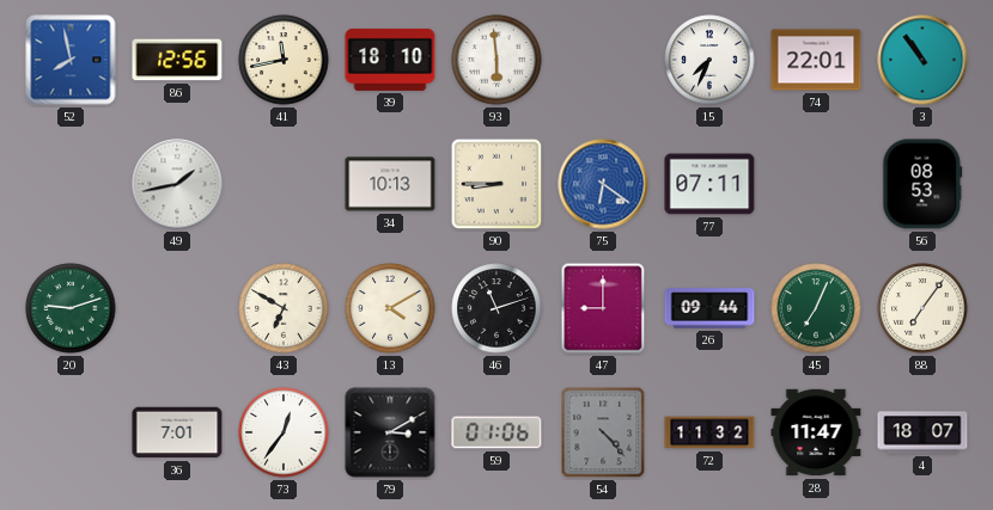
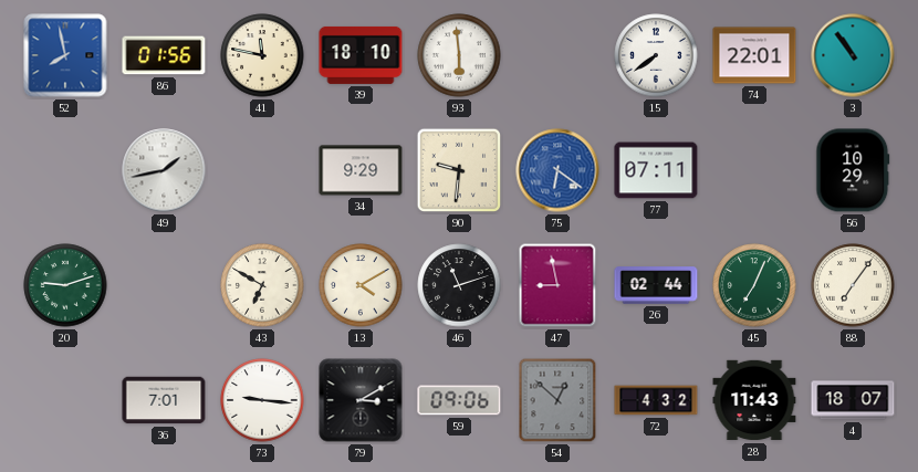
86: 12:56 -> 01:56
41: 11:43 -> 11:47
15: 7:34 -> 7:39
34: 10:13 -> 9:29
90: 8:45 -> 9:31
56: 08:53 -> 10:29
47: 9:00 -> 8:58
26: 09:44 -> 02:44
73: 12:36 -> 9:16
59: 01:06 -> 09:06
54: 4:23 -> 12:52
72: 11:32 -> 4:32
28: 11:47 -> 11:43
